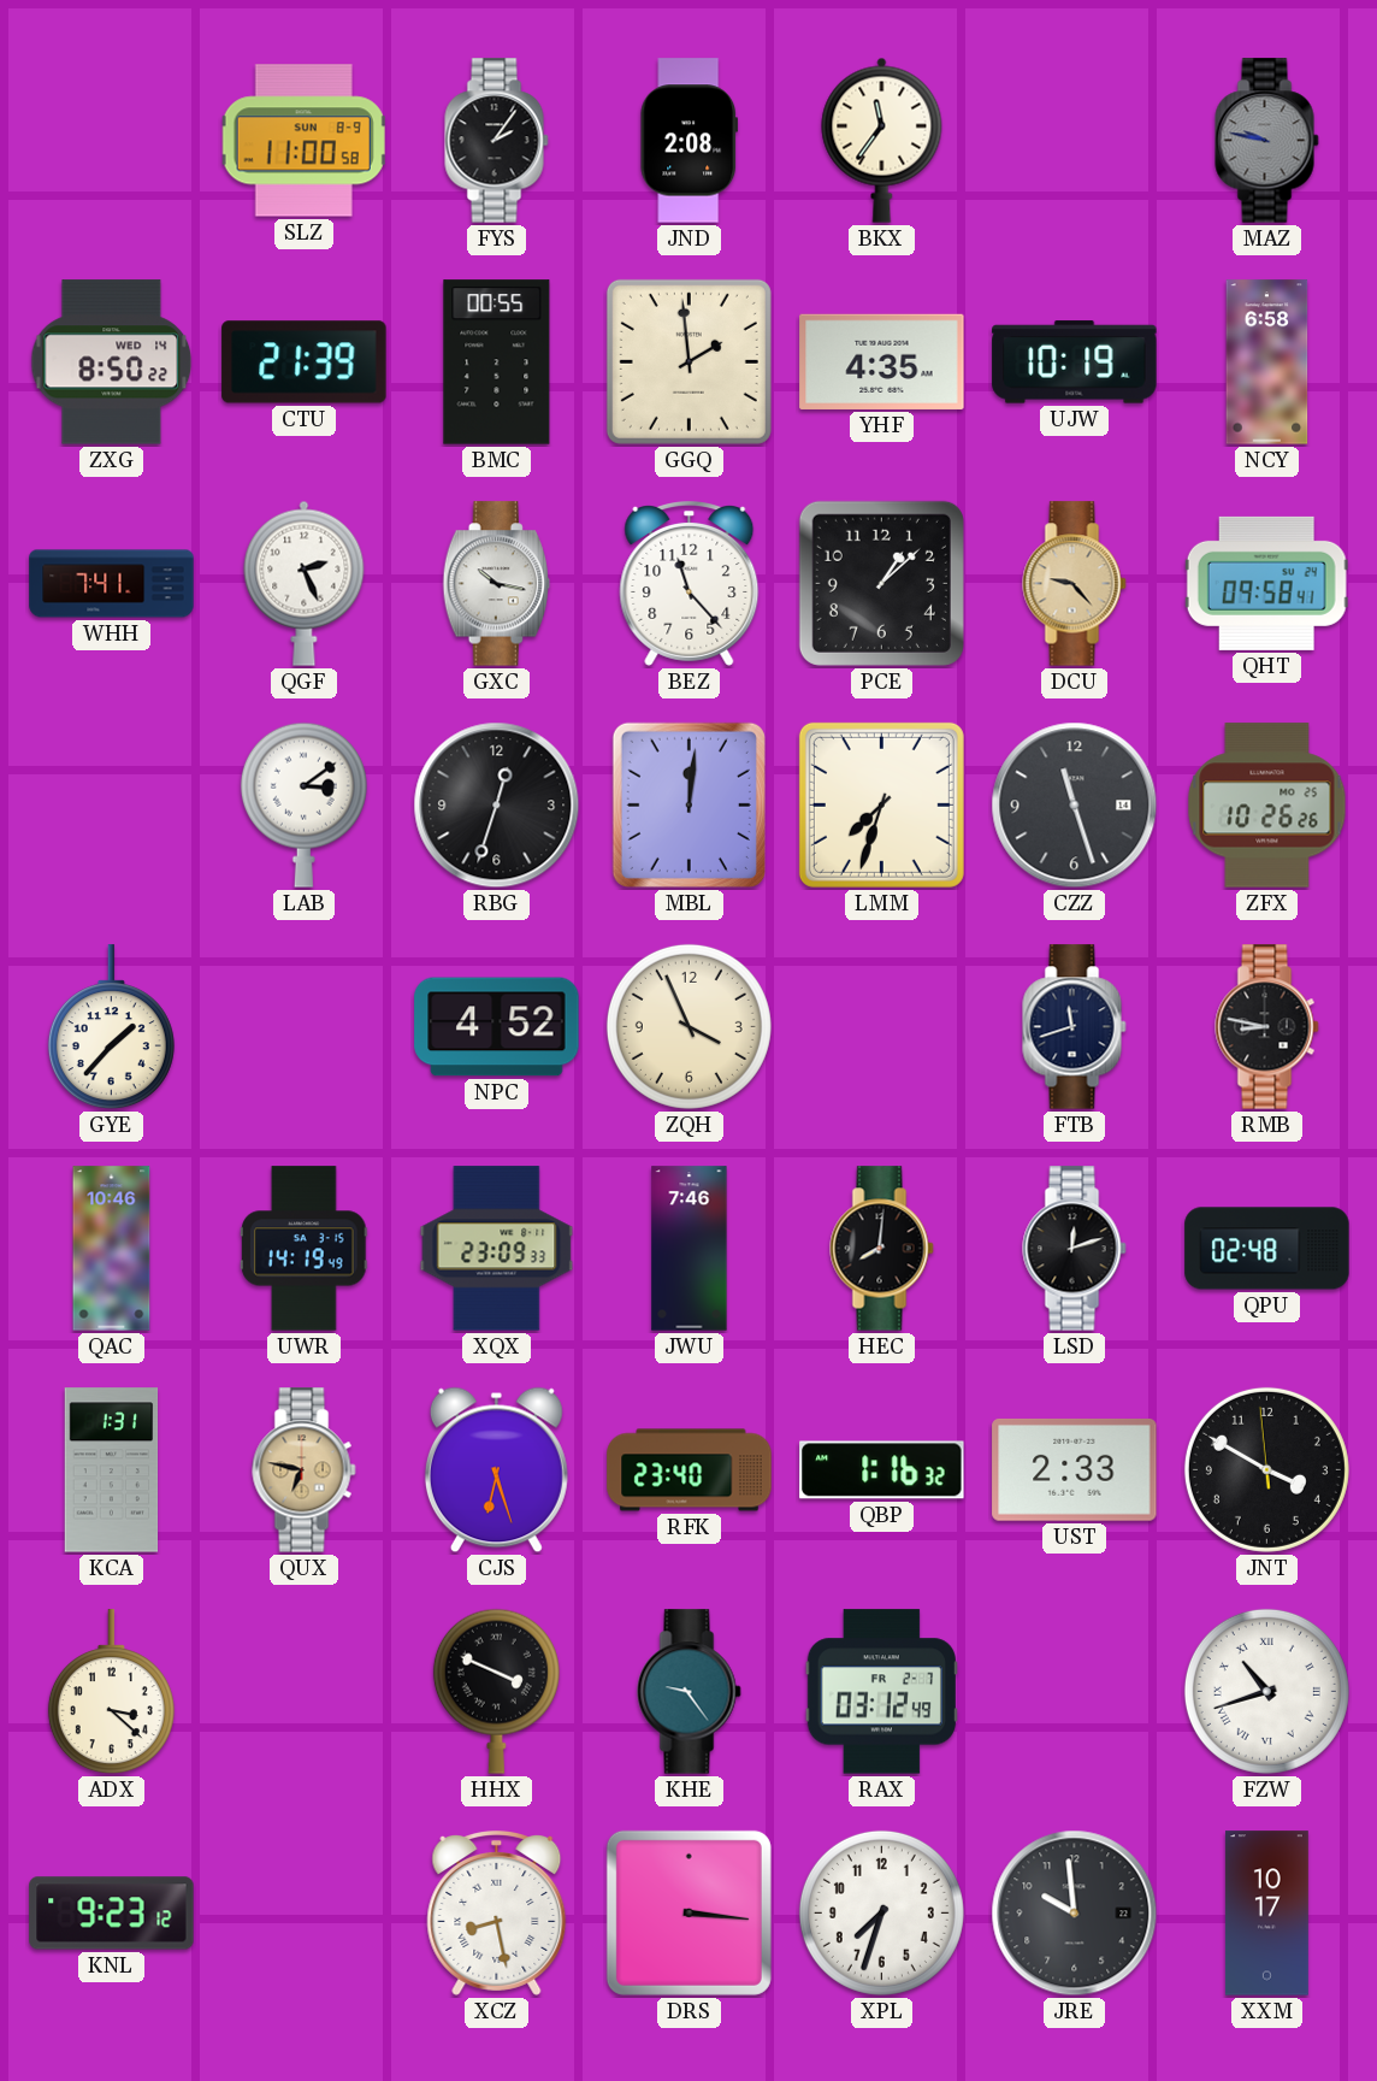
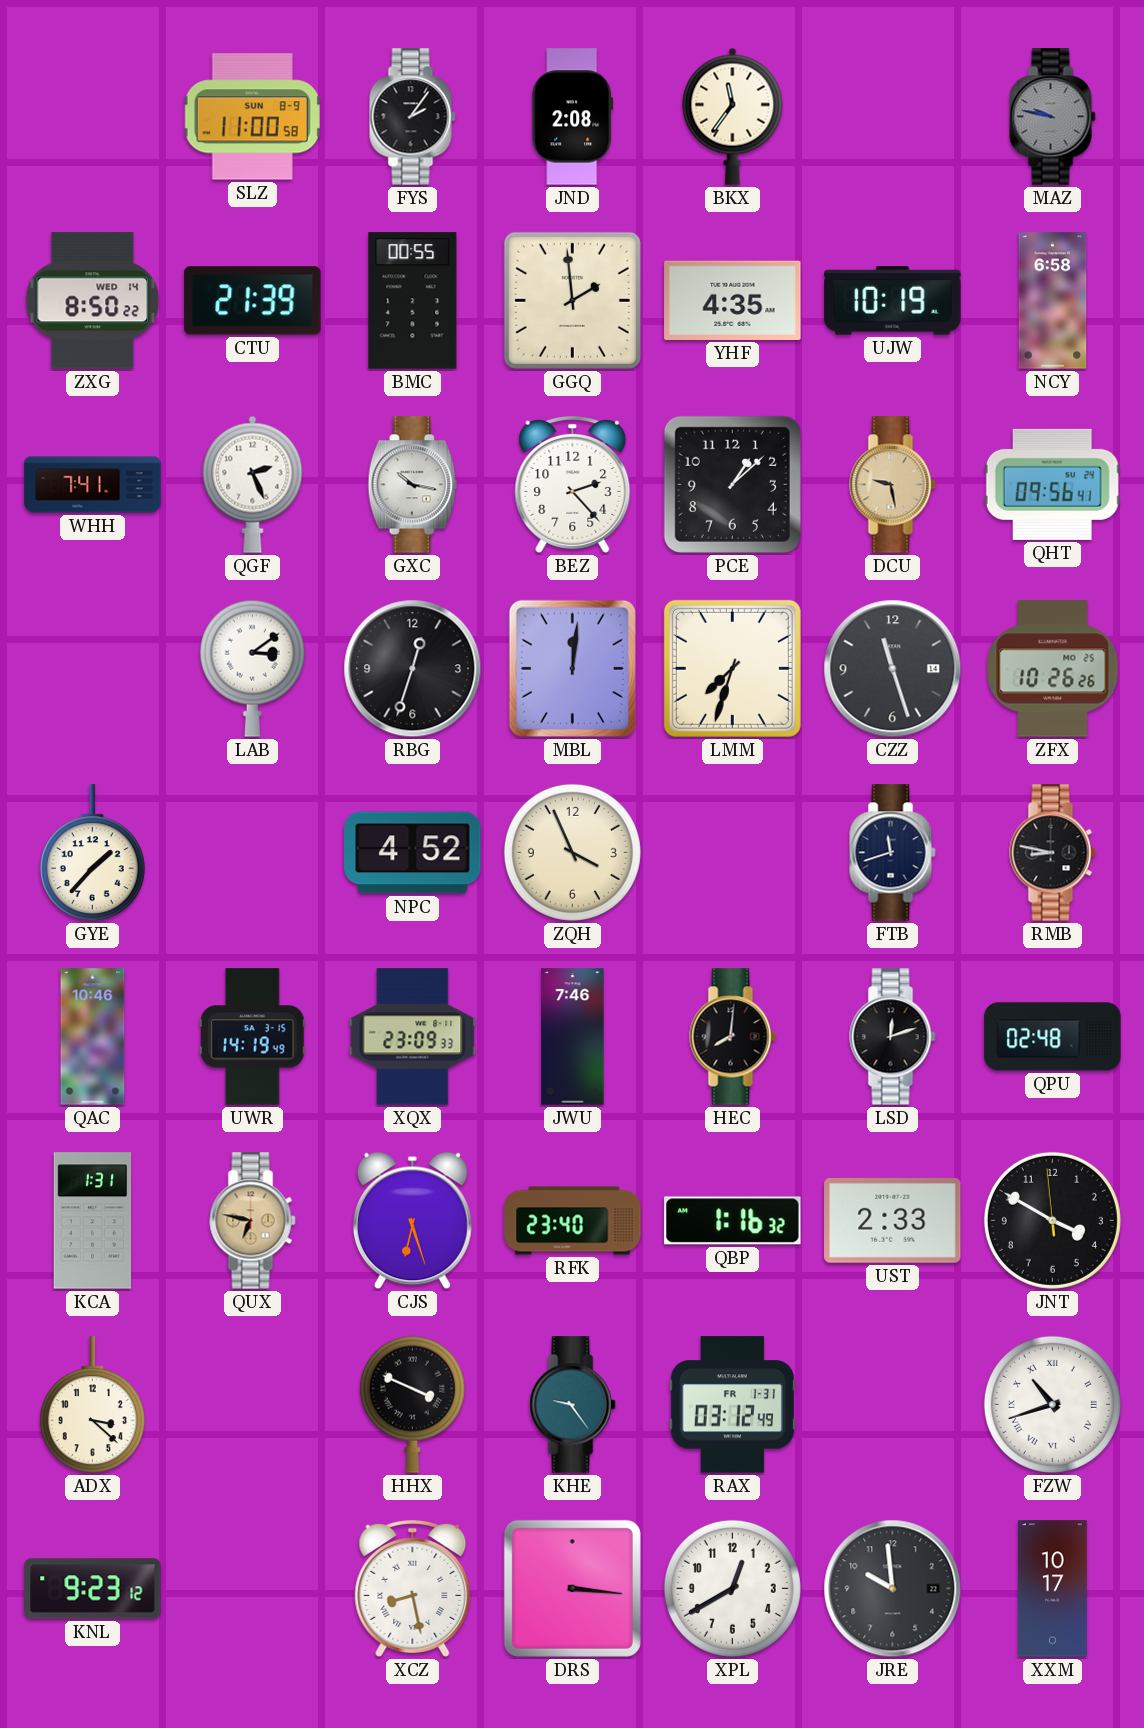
BEZ: 11:23 -> 2:23
DCU: 9:23 -> 9:28
QHT: 09:58 -> 09:56
RAX date: FR 2-7 -> FR 1-31
XPL: 7:33 -> 12:40
